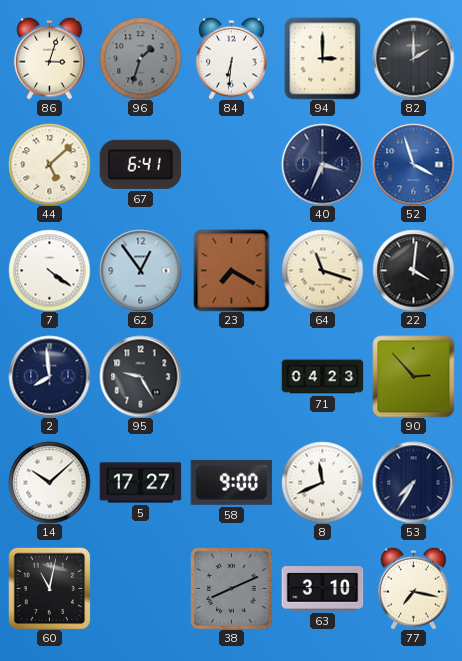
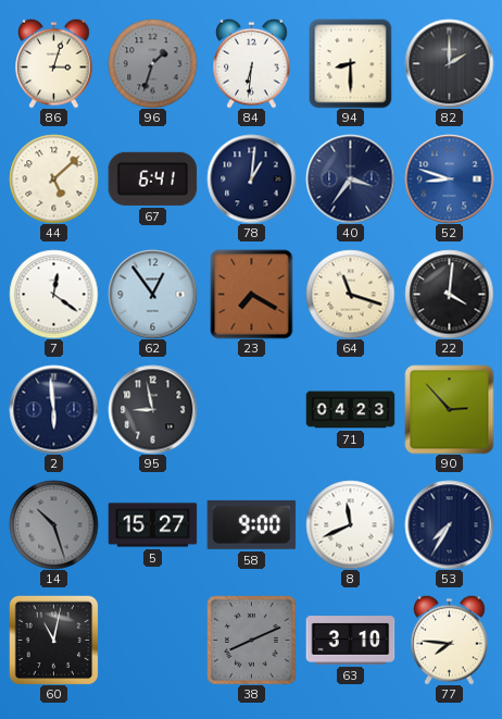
94: 3:00 -> 8:30
78: none -> 1:01
40: 3:34 -> 3:36
52: 3:57 -> 8:48
7: 4:21 -> 12:21
2: 7:59 -> 5:59
95: 9:25 -> 8:58
14: 10:08 -> 10:27
14 dial: white -> grey
5: 17:27 -> 15:27
77: 7:17 -> 7:46
